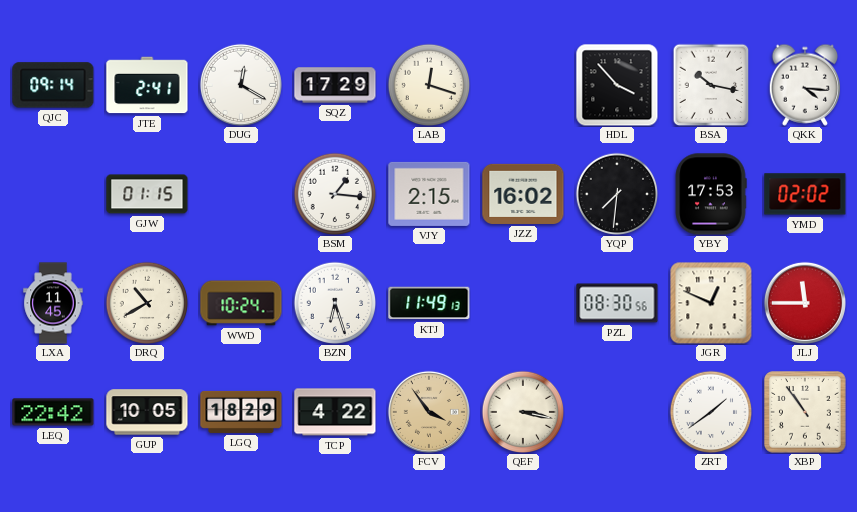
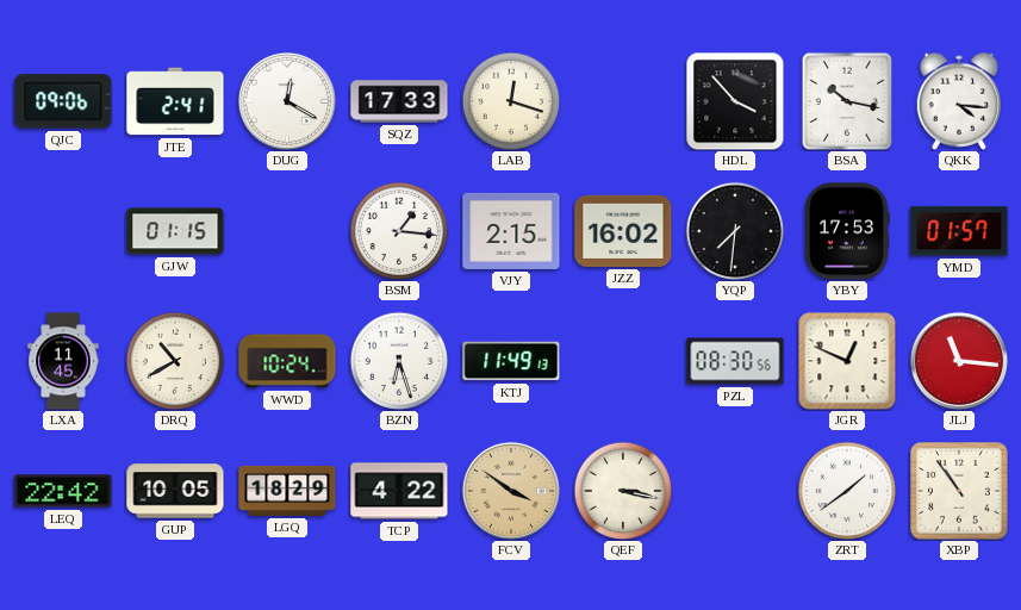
QJC: 09:14 -> 09:06
SQZ: 17:29 -> 17:33
YMD: 02:02 -> 01:57
JLJ: 11:45 -> 11:16
FCV: 3:54 -> 3:51
